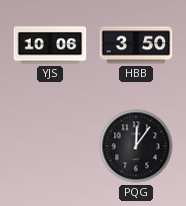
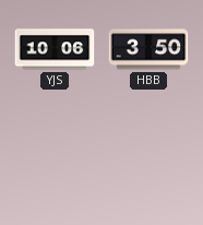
PQG: 12:06 -> none
